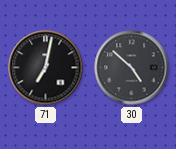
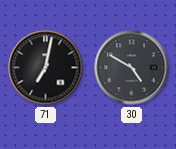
30: 4:52 -> 4:50
